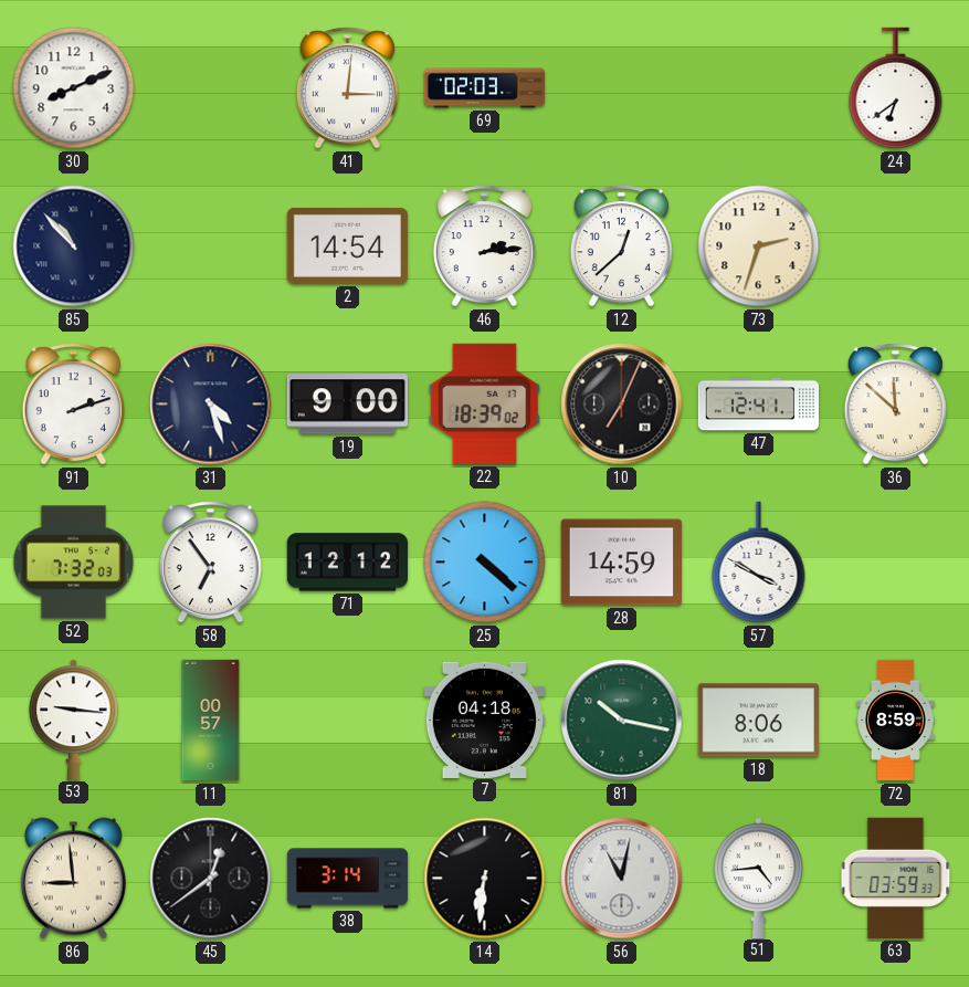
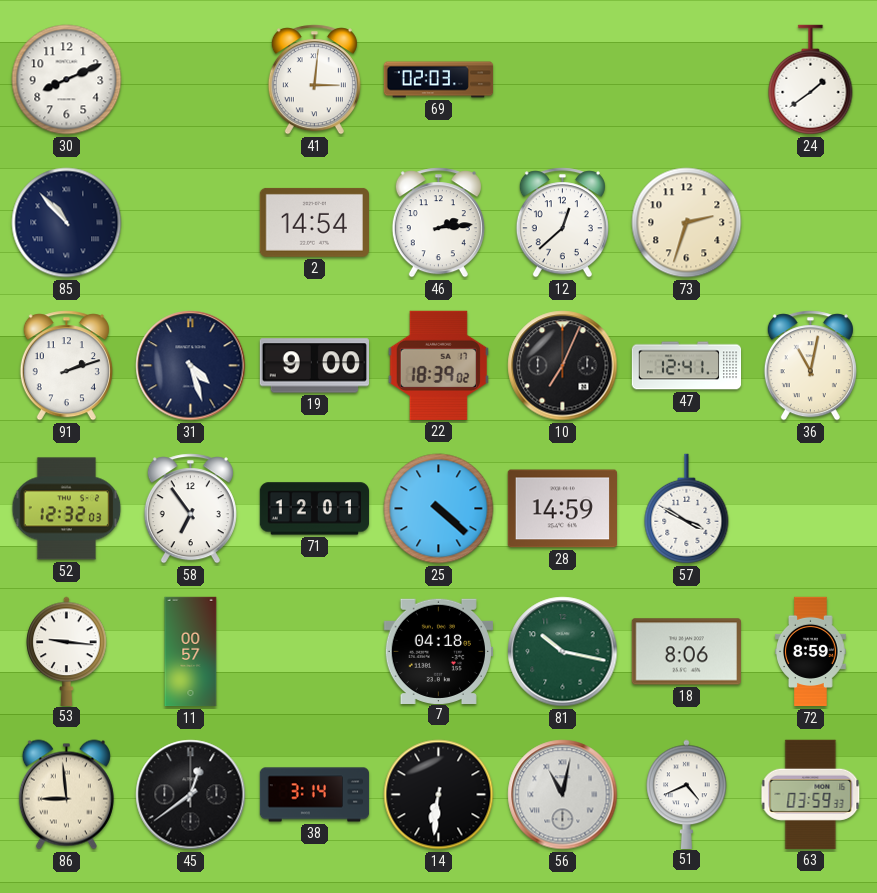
24: 6:39 -> 1:39
36: 11:52 -> 11:02
52: 7:32 -> 12:32
71: 12:12 -> 12:01
51: 4:44 -> 4:41
